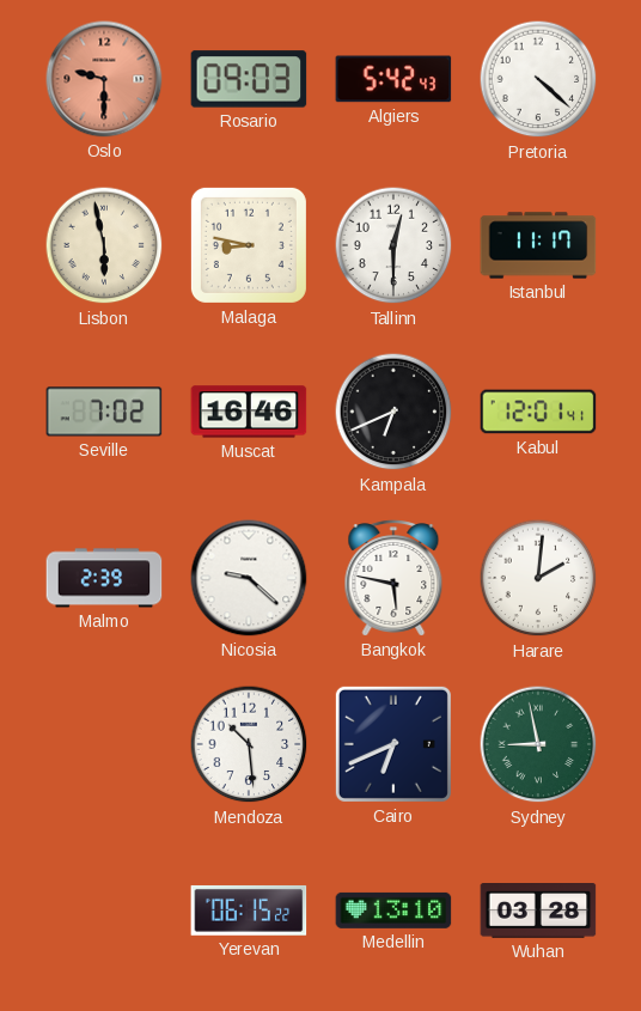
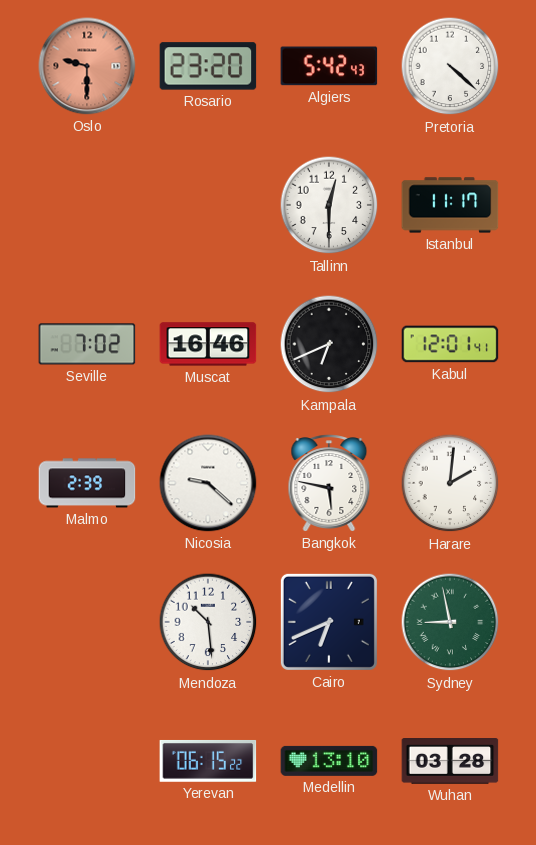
Rosario: 09:03 -> 23:20
Lisbon: 5:58 -> none
Malaga: 8:47 -> none
